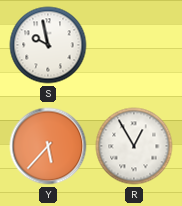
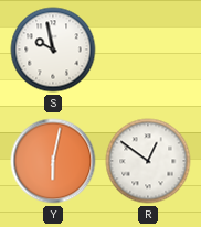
Y: 5:37 -> 6:02
R: 12:55 -> 12:51
